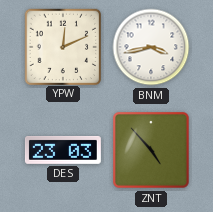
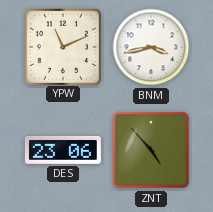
YPW: 12:11 -> 11:11
DES: 23:03 -> 23:06
